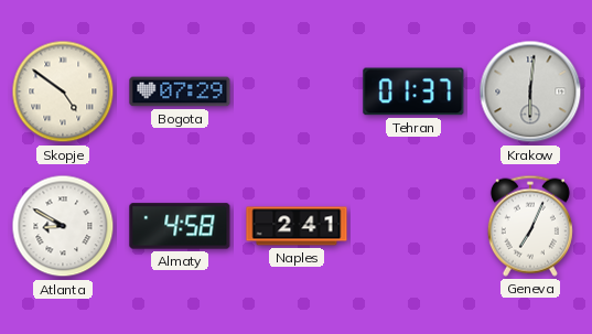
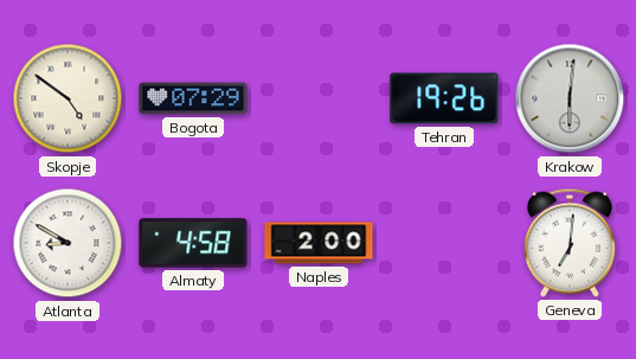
Tehran: 01:37 -> 19:26
Naples: 2:41 -> 2:00
Geneva: 7:04 -> 7:01
